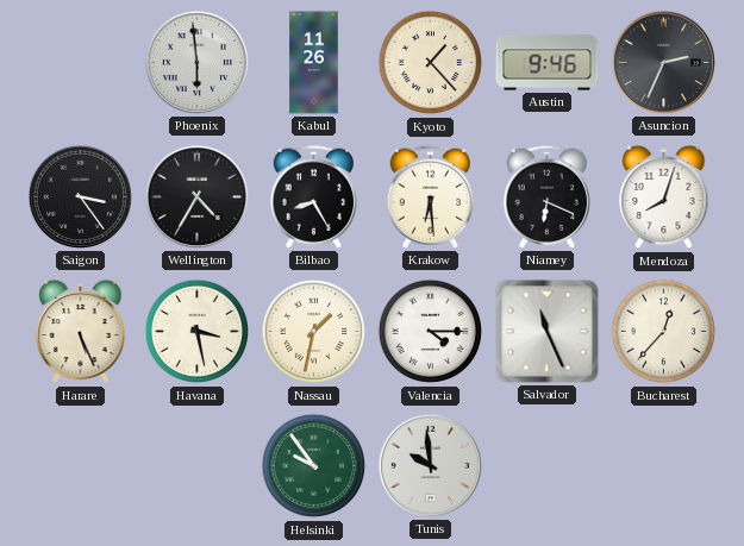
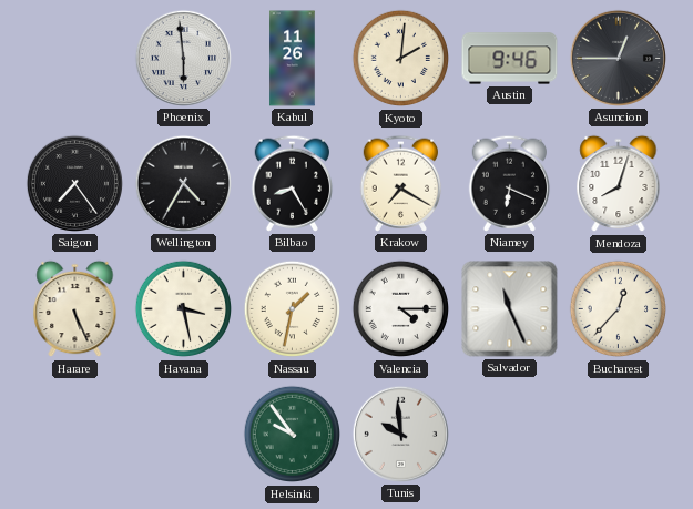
Kyoto: 1:23 -> 2:01
Asuncion: 2:34 -> 12:45
Saigon: 3:24 -> 7:24
Krakow: 6:29 -> 7:20
